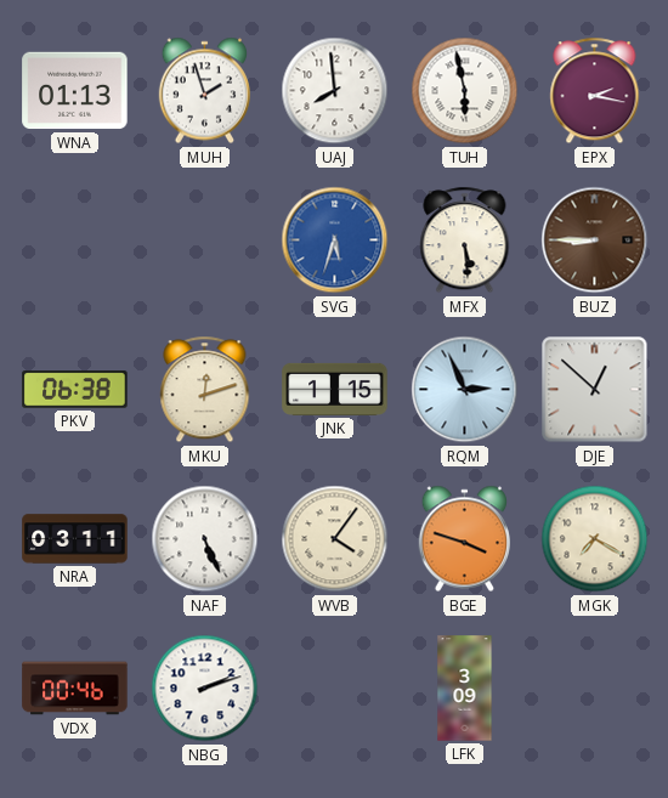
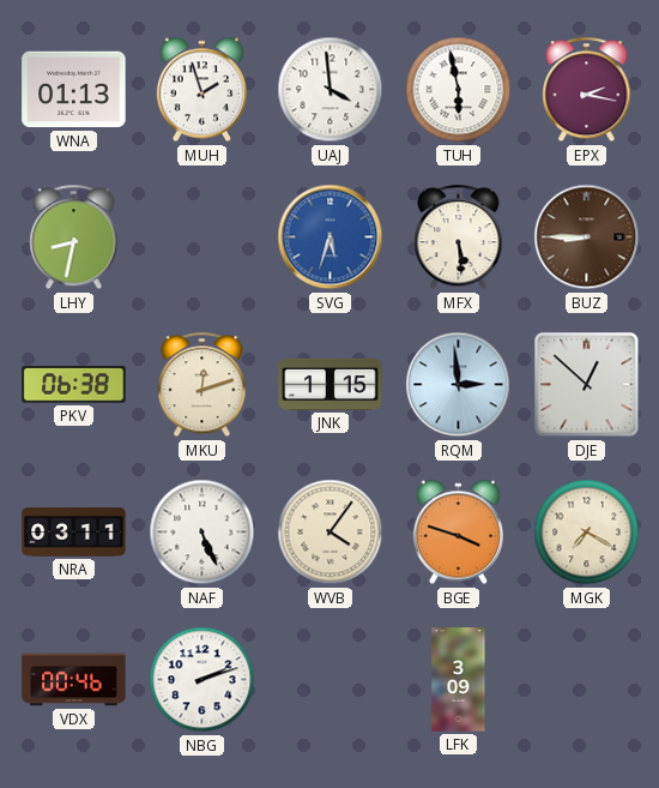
UAJ: 7:59 -> 3:59
LHY: none -> 8:32
RQM: 2:56 -> 2:59
